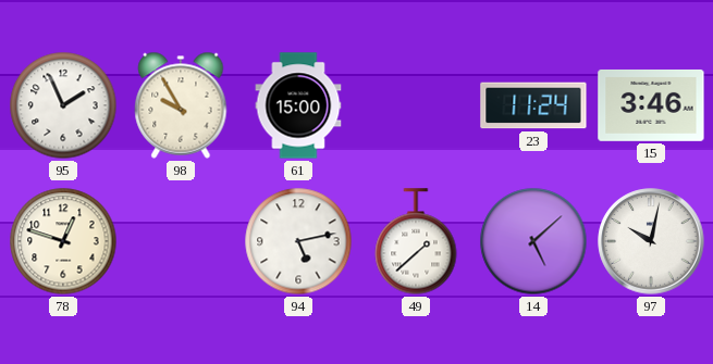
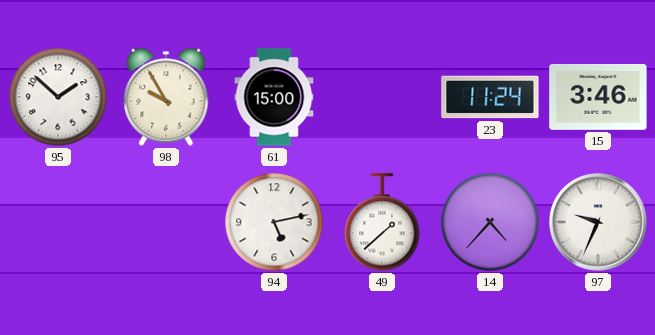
95: 1:56 -> 1:52
78: 12:48 -> none
14: 5:08 -> 4:37
97: 10:02 -> 9:34
